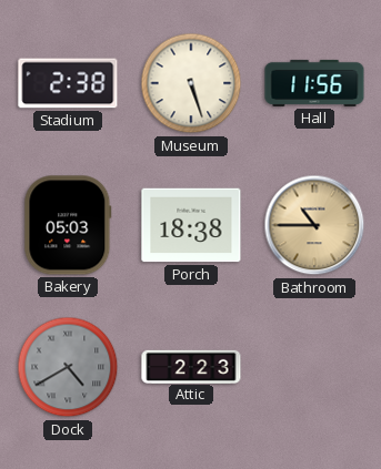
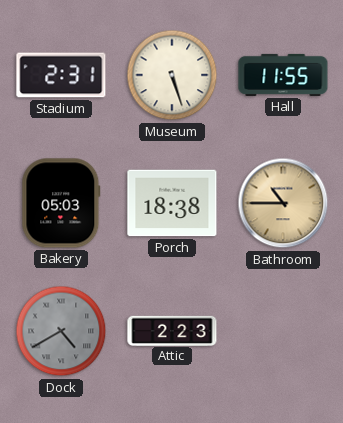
Stadium: 2:38 -> 2:31
Hall: 11:56 -> 11:55
